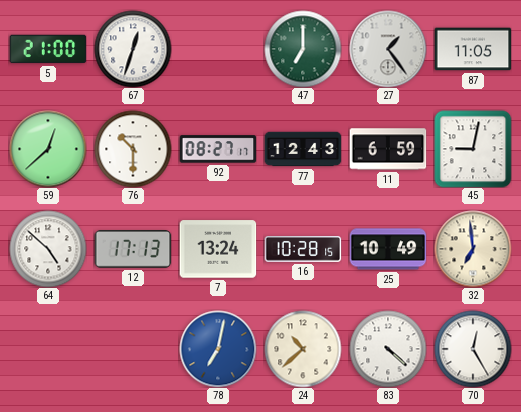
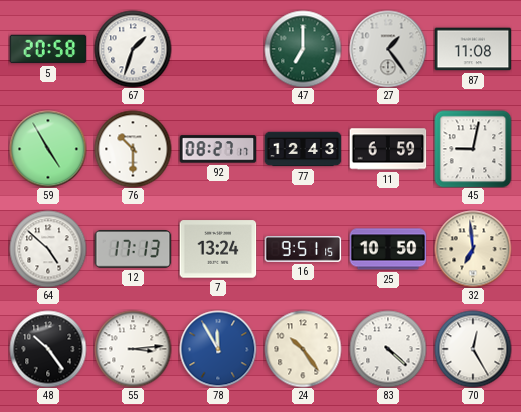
5: 21:00 -> 20:58
67: 12:33 -> 1:33
87: 11:05 -> 11:08
59: 12:38 -> 4:55
16: 10:28 -> 9:51
25: 10:49 -> 10:50
48: none -> 10:24
55: none -> 3:14
78: 7:02 -> 11:55
24: 10:38 -> 10:24
